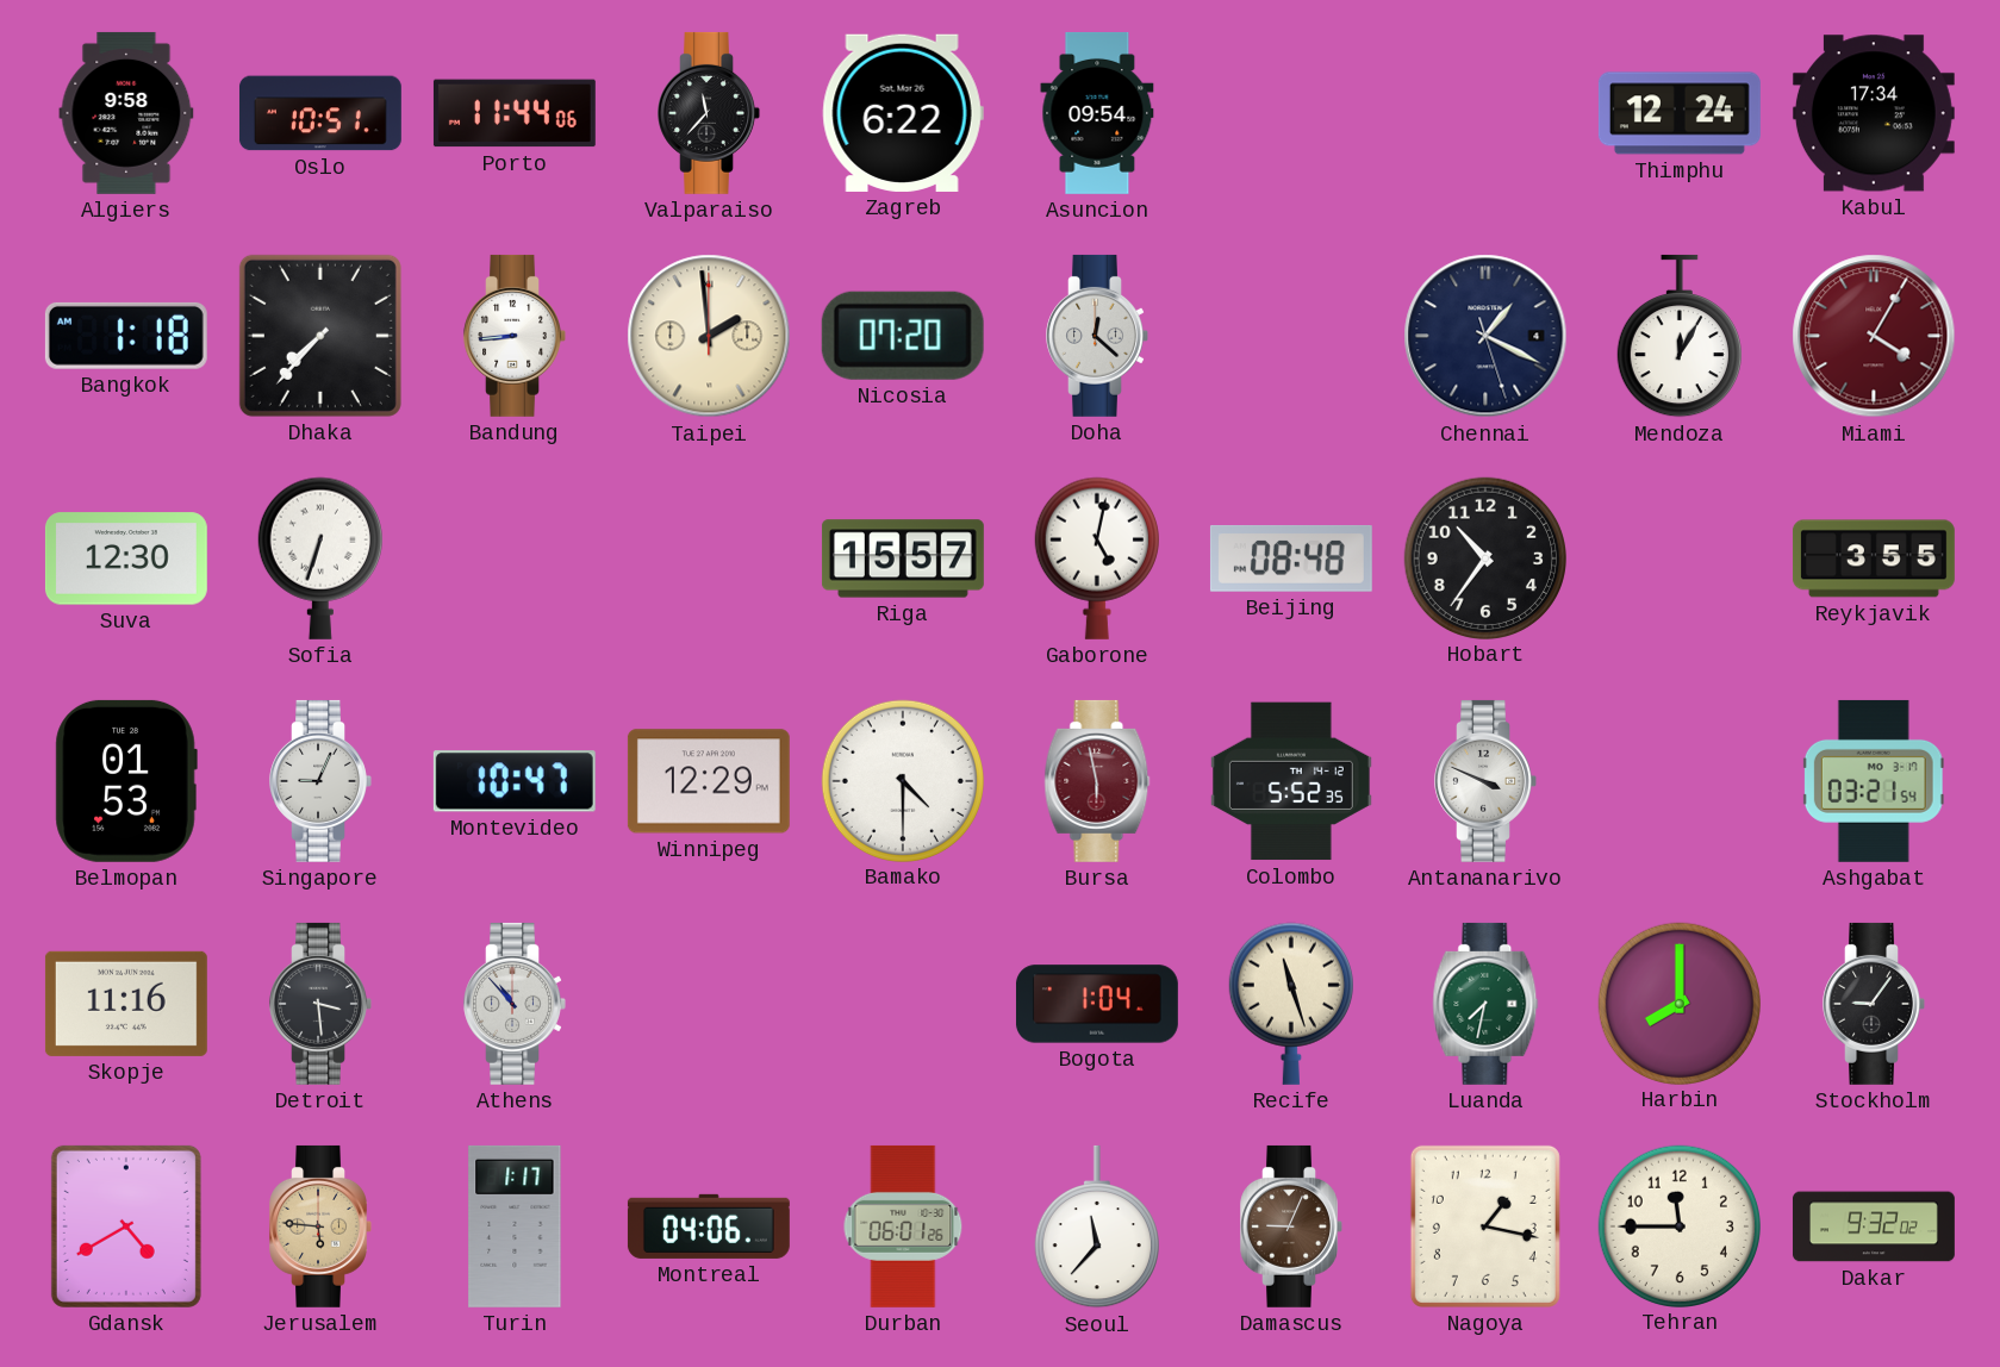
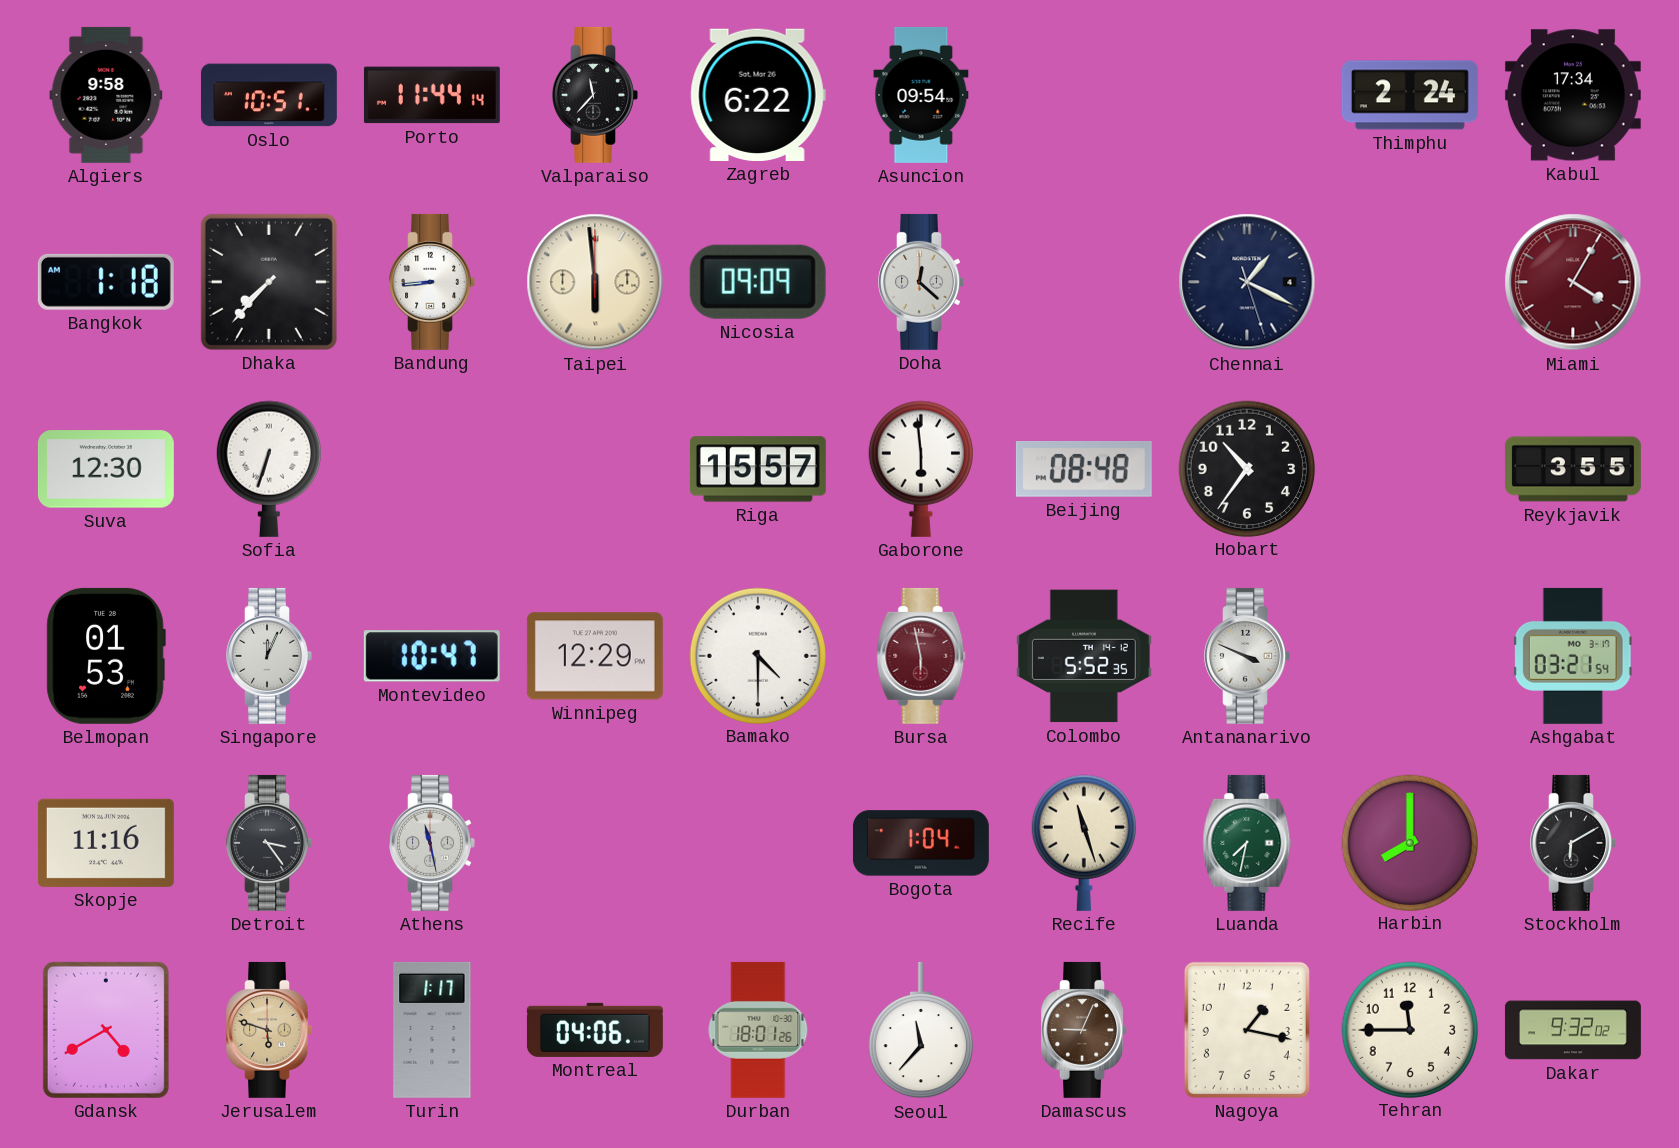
Porto: 11:44:06 -> 11:44:14
Thimphu: 12:24 -> 2:24
Taipei: 1:59 -> 5:59
Nicosia: 07:20 -> 09:09
Mendoza: 12:05 -> none
Gaborone: 5:02 -> 5:59
Singapore: 9:04 -> 12:04
Detroit: 3:29 -> 3:24
Athens: 10:53 -> 11:28
Stockholm: 9:06 -> 6:10
Jerusalem: 5:46 -> 5:48
Durban: 06:01 -> 18:01
